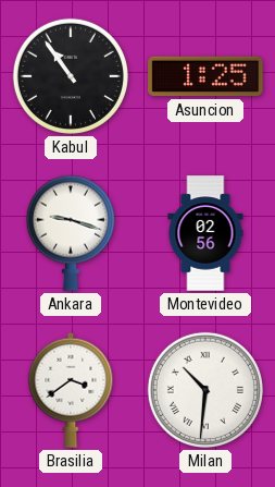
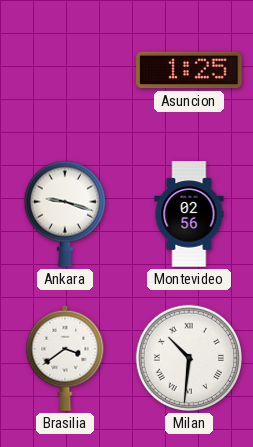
Kabul: 10:54 -> none
